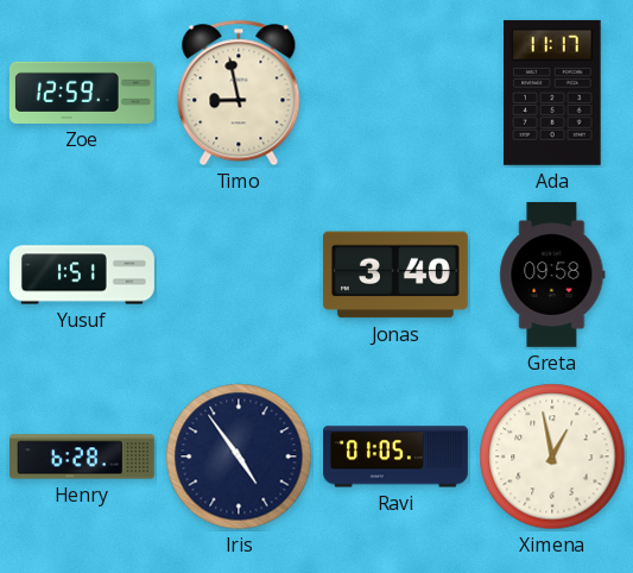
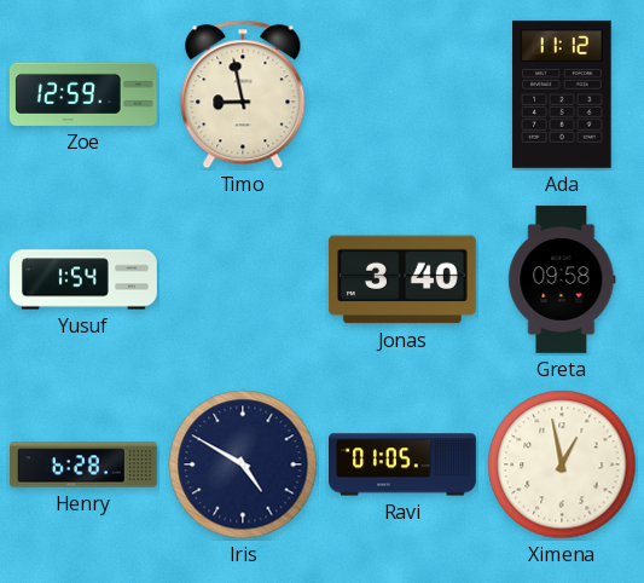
Ada: 11:17 -> 11:12
Yusuf: 1:51 -> 1:54
Iris: 4:54 -> 4:50
